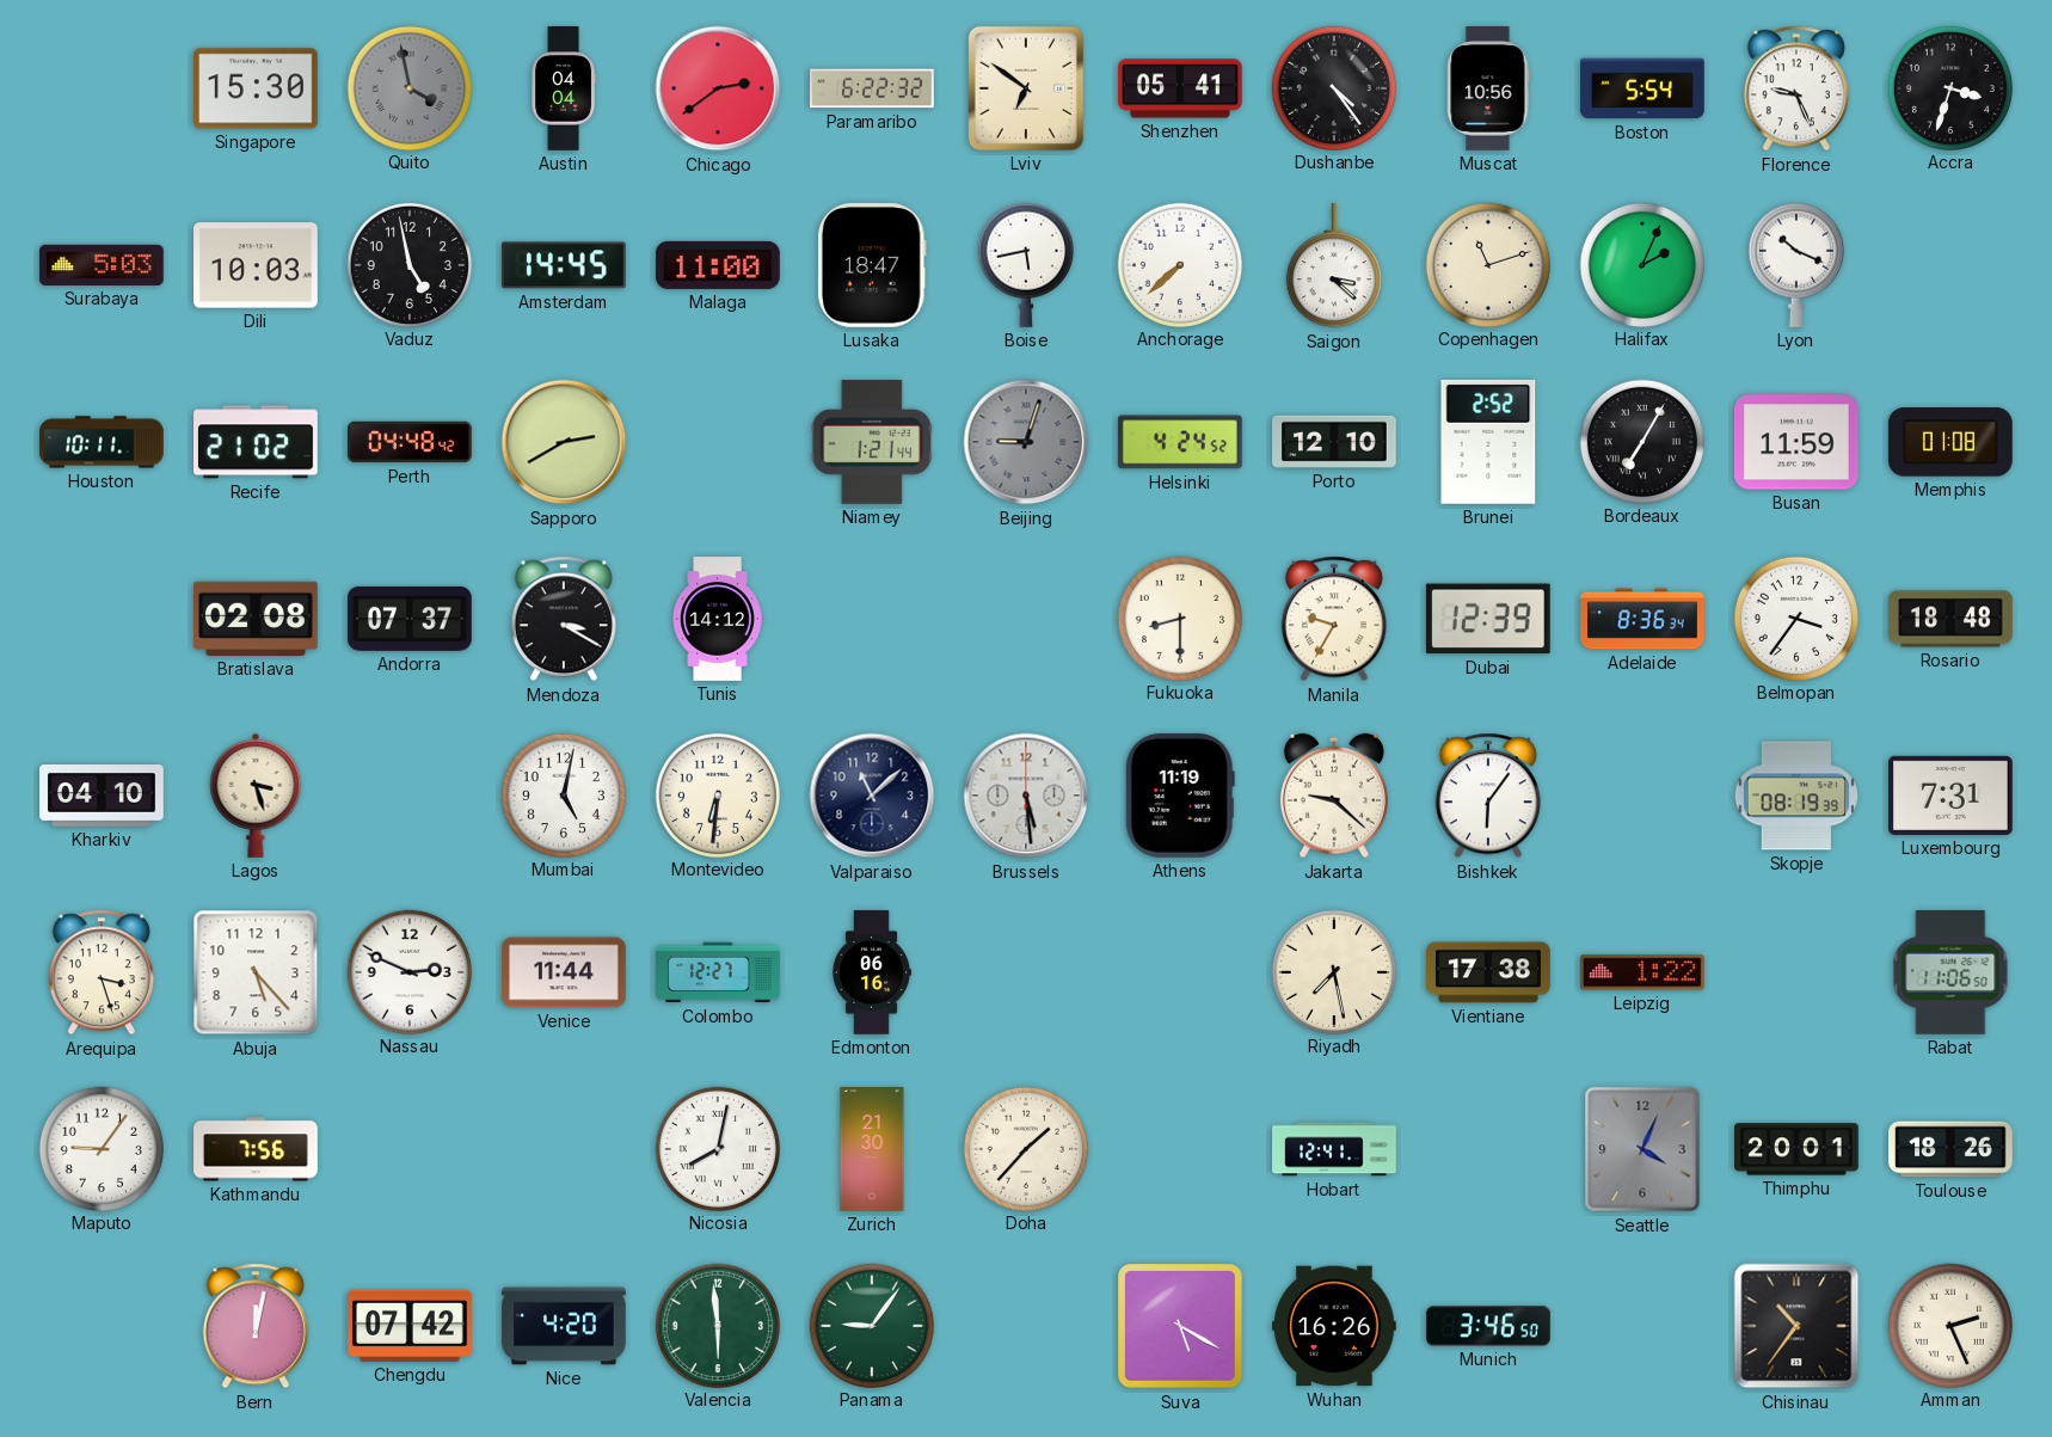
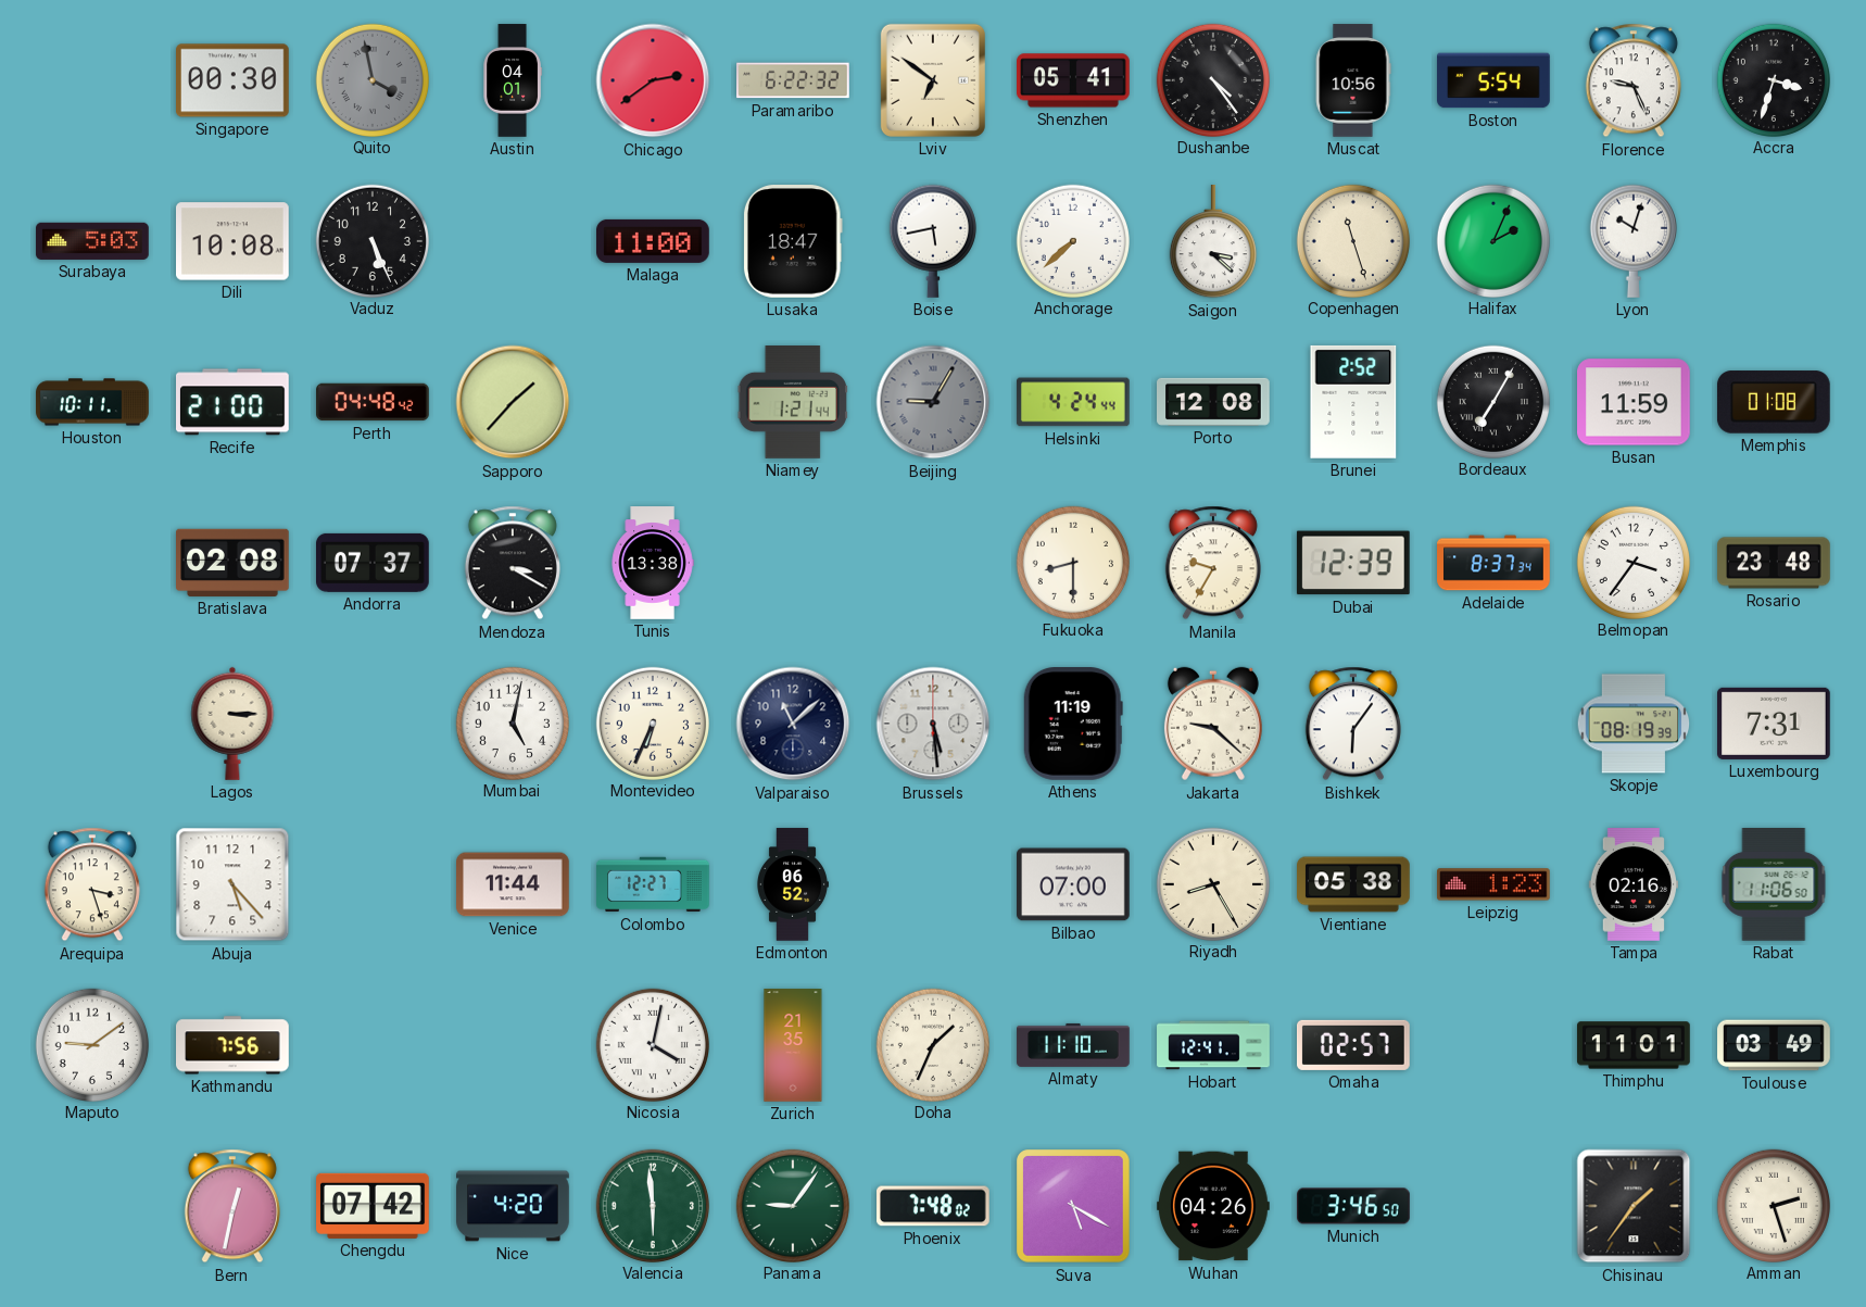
Singapore: 15:30 -> 00:30
Austin: 04:04 -> 04:01
Dili: 10:03 -> 10:08
Vaduz: 4:58 -> 5:26
Amsterdam: 14:45 -> none
Copenhagen: 11:12 -> 11:27
Lyon: 10:19 -> 10:03
Recife: 21:02 -> 21:00
Sapporo: 2:40 -> 1:37
Beijing: 9:03 -> 9:05
Helsinki: 4:24:52 -> 4:24:44
Porto: 12:10 -> 12:08
Tunis: 14:12 -> 13:38
Adelaide: 8:36 -> 8:37
Rosario: 18:48 -> 23:48
Kharkiv: 04:10 -> none
Lagos: 3:27 -> 3:15
Montevideo: 6:31 -> 6:34
Nassau: 2:49 -> none
Edmonton: 06:16 -> 06:52
Bilbao: none -> 07:00
Riyadh: 7:28 -> 8:25
Vientiane: 17:38 -> 05:38
Leipzig: 1:22 -> 1:23
Tampa: none -> 02:16
Maputo: 9:06 -> 9:09
Nicosia: 8:02 -> 4:02
Zurich: 21:30 -> 21:35
Doha: 1:37 -> 1:34
Almaty: none -> 11:10
Omaha: none -> 02:57
Seattle: 4:04 -> none
Thimphu: 20:01 -> 11:01
Toulouse: 18:26 -> 03:49
Bern: 12:02 -> 12:32
Phoenix: none -> 7:48
Wuhan: 16:26 -> 04:26
Chisinau: 10:36 -> 1:36
Amman: 2:26 -> 2:27
